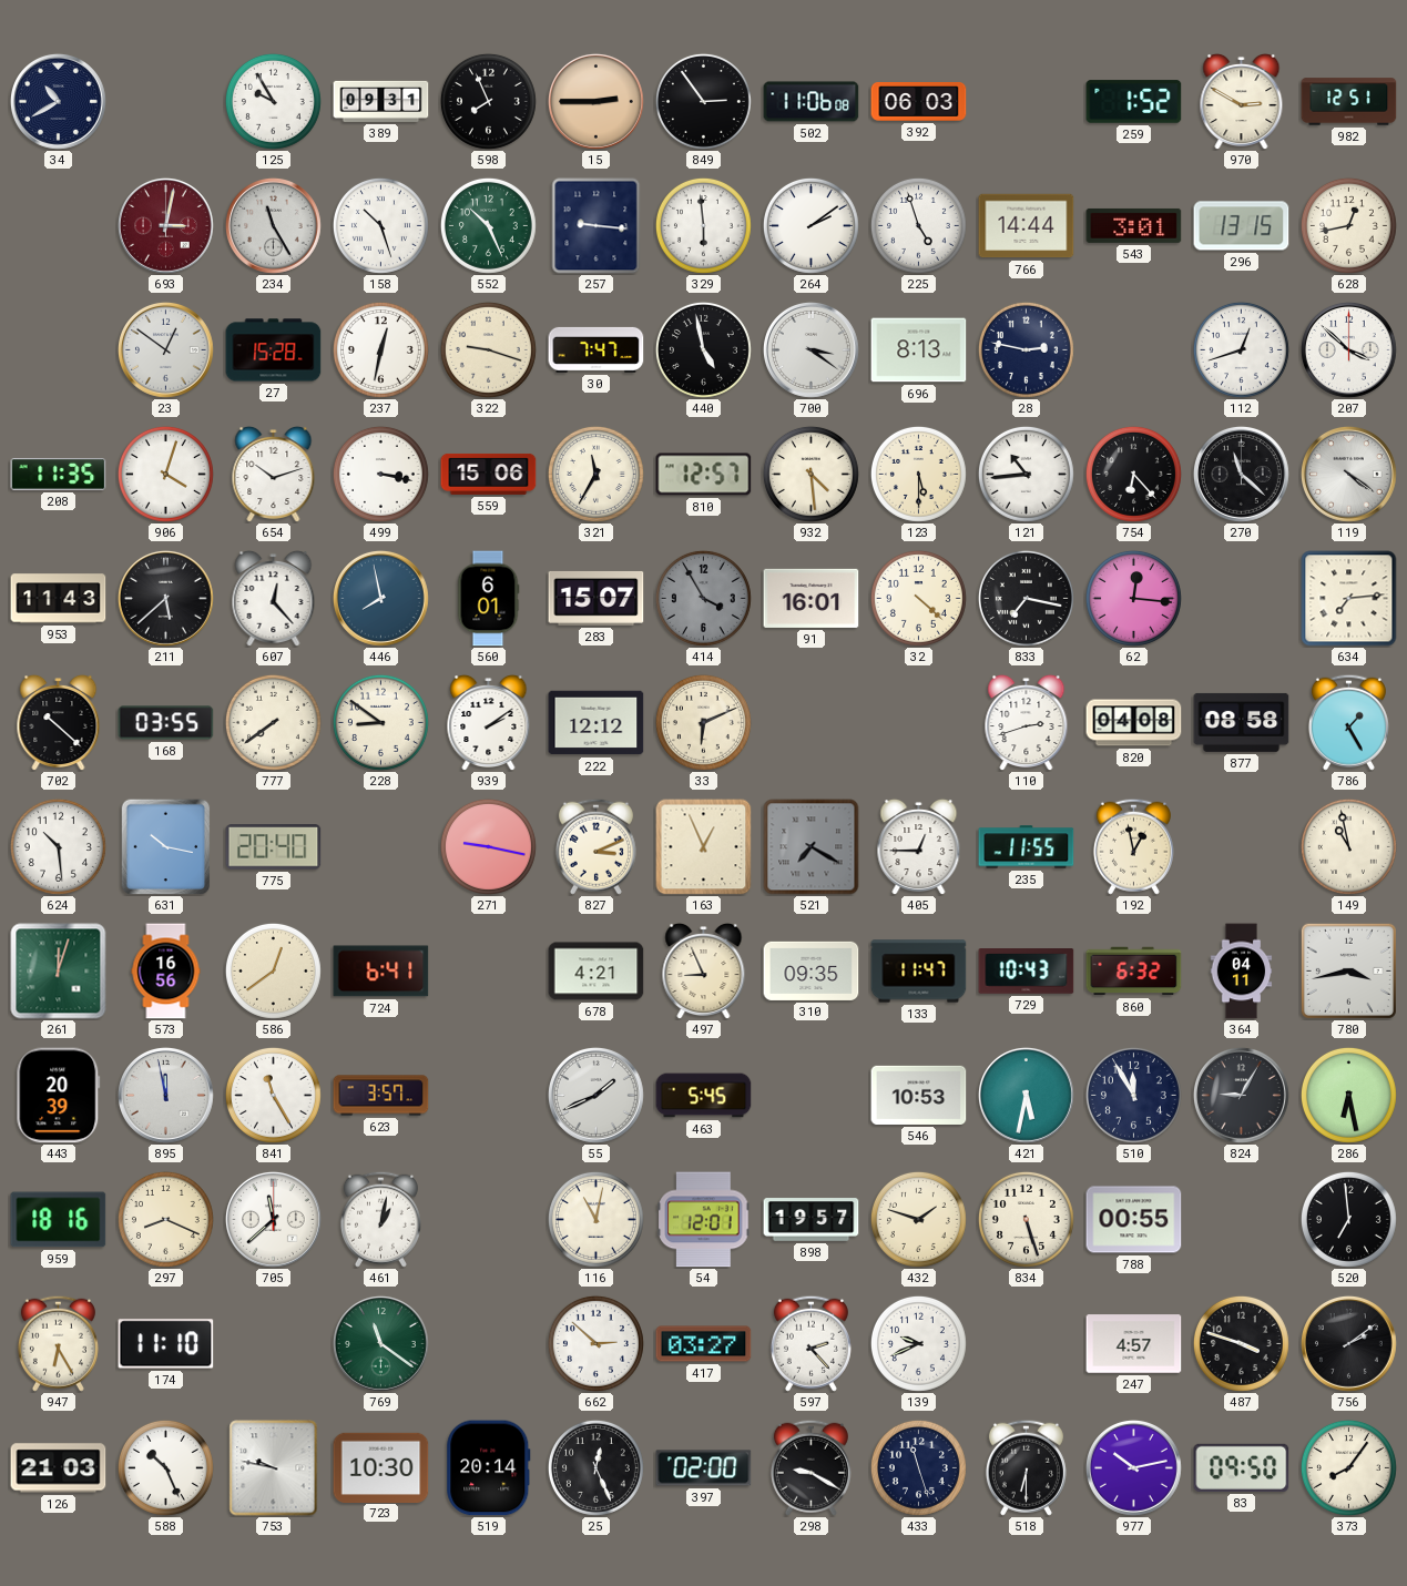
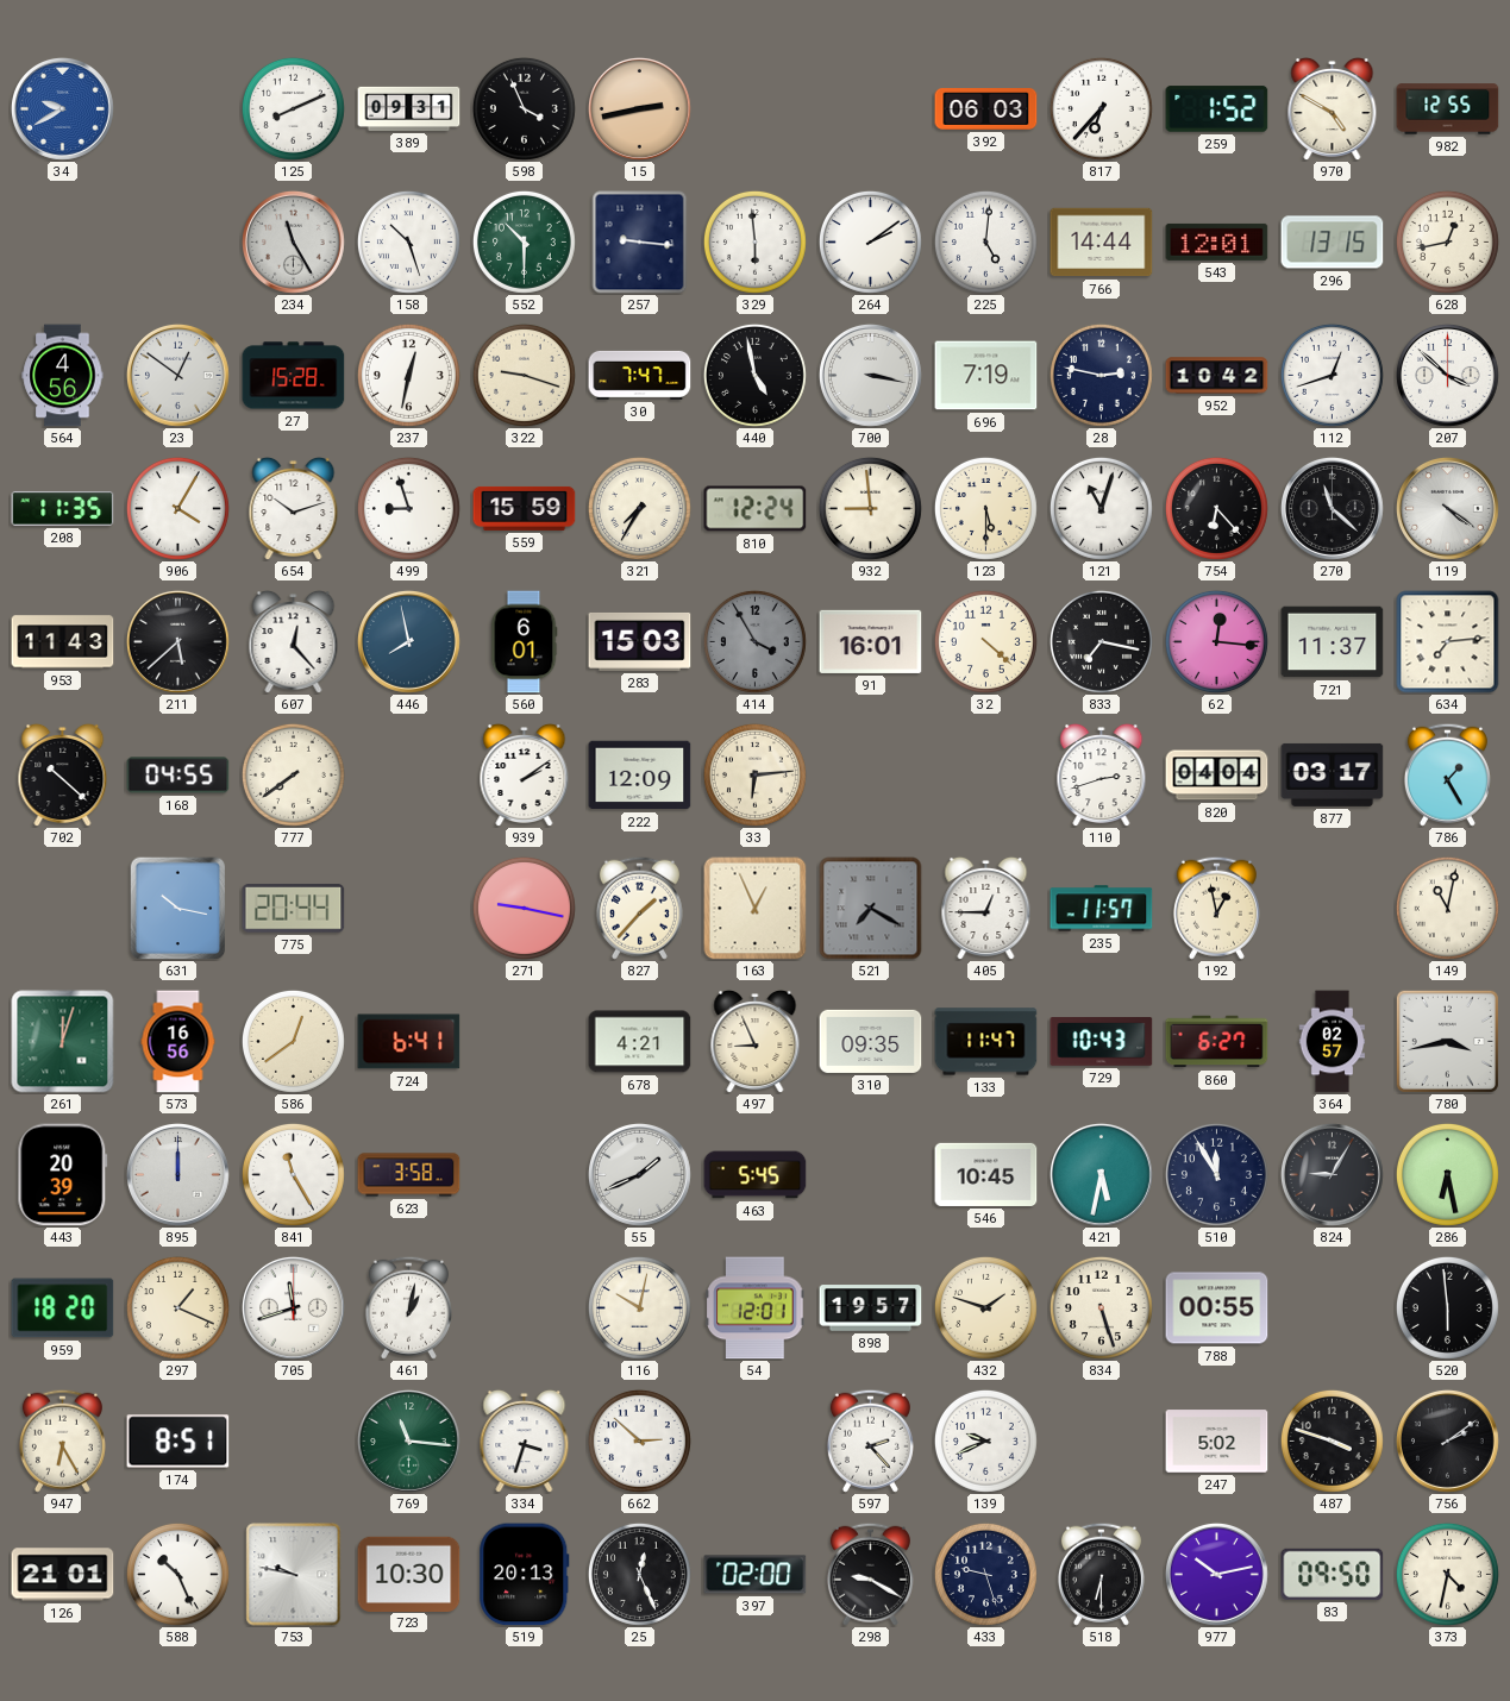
34: 10:40 -> 9:40
34 dial: navy -> blue
125: 9:55 -> 8:11
598: 7:56 -> 3:56
15: 2:45 -> 2:43
849: 2:54 -> none
502: 11:06 -> none
817: none -> 6:37
970: 2:50 -> 4:50
982: 12:51 -> 12:55
693: 3:02 -> none
552: 10:26 -> 10:30
225: 4:57 -> 5:01
543: 3:01 -> 12:01
564: none -> 4:56
700: 3:21 -> 3:17
696: 8:13 -> 7:19
952: none -> 10:42
906: 4:03 -> 4:05
499: 3:17 -> 8:57
559: 15:06 -> 15:59
321: 11:35 -> 7:35
810: 12:57 -> 12:24
932: 4:29 -> 8:59
121: 10:44 -> 11:03
283: 15:07 -> 15:03
721: none -> 11:37
168: 03:55 -> 04:55
228: 8:51 -> none
222: 12:12 -> 12:09
33: 6:11 -> 6:14
820: 04:08 -> 04:04
877: 08:58 -> 03:17
624: 10:29 -> none
775: 20:40 -> 20:44
827: 3:11 -> 1:37
235: 11:55 -> 11:57
149: 10:58 -> 11:02
860: 6:32 -> 6:27
364: 04:11 -> 02:57
895: 11:58 -> 12:00
623: 3:57 -> 3:58
546: 10:53 -> 10:45
959: 18:16 -> 18:20
297: 8:19 -> 1:19
705: 11:38 -> 11:42
116: 11:02 -> 10:02
520: 6:59 -> 5:59
174: 11:10 -> 8:51
769: 11:21 -> 11:16
334: none -> 3:33
417: 03:27 -> none
247: 4:57 -> 5:02
126: 21:03 -> 21:01
519: 20:14 -> 20:13
433: 11:27 -> 9:27
373: 8:06 -> 4:32
